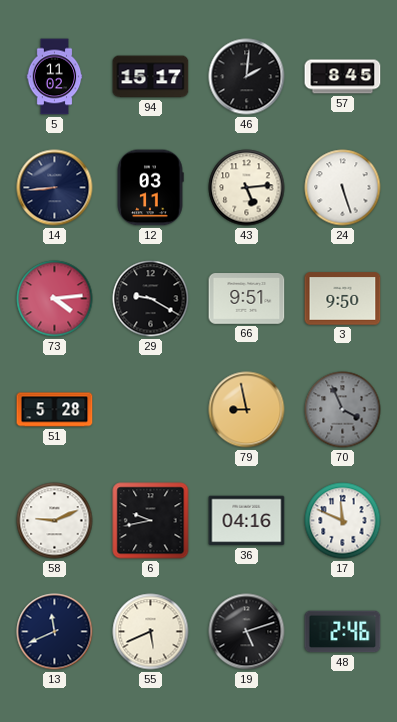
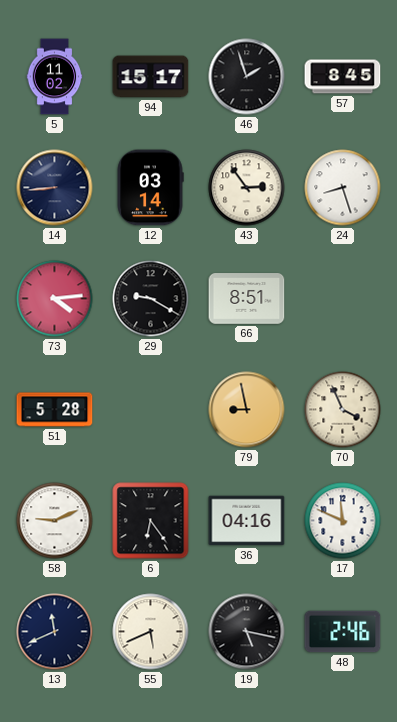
46: 2:01 -> 1:57
12: 03:11 -> 03:14
43: 5:14 -> 2:54
24: 5:27 -> 8:27
66: 9:51 -> 8:51
3: 9:50 -> none
70 dial: grey -> cream
6: 9:43 -> 6:24
19: 5:12 -> 5:17
